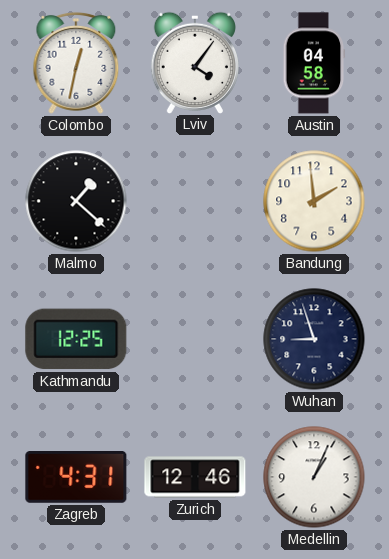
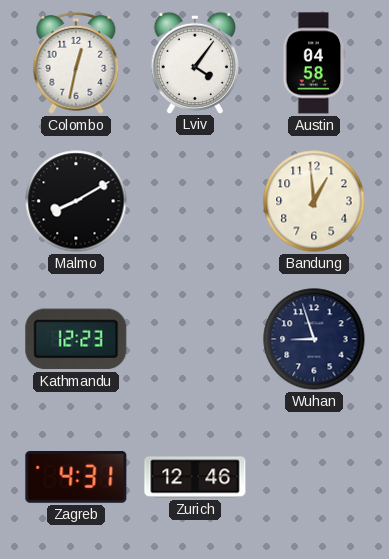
Malmo: 1:22 -> 8:10
Bandung: 1:59 -> 12:59
Kathmandu: 12:25 -> 12:23
Medellin: 1:04 -> none
